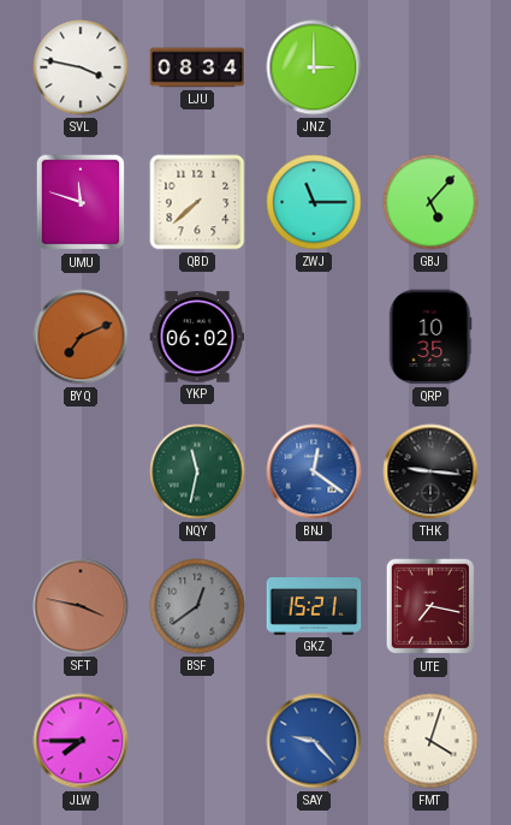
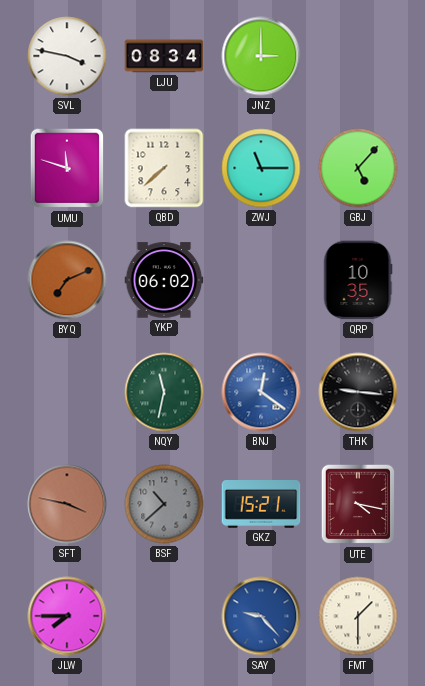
BSF: 12:39 -> 10:38
UTE: 7:17 -> 4:17
FMT: 4:03 -> 1:30
